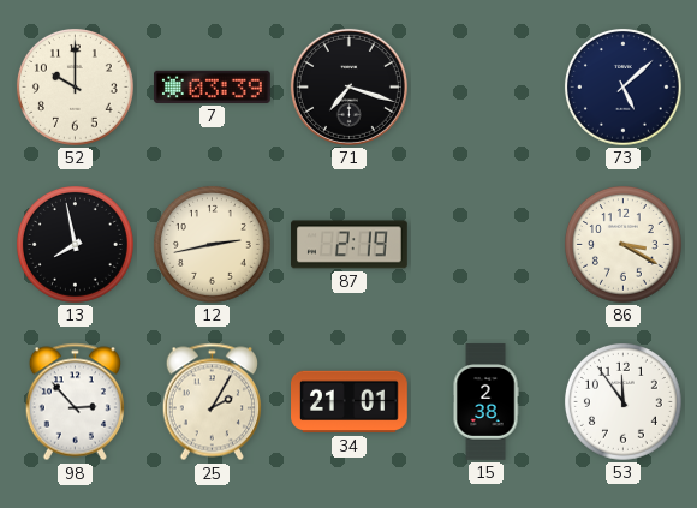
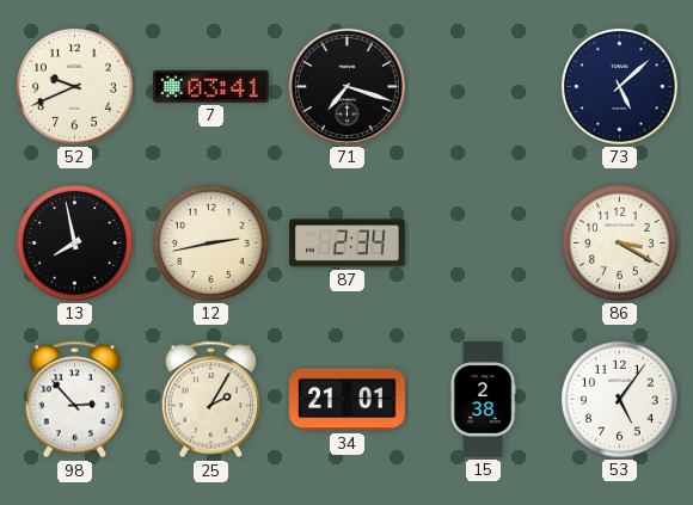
52: 10:00 -> 9:41
7: 03:39 -> 03:41
87: 2:19 -> 2:34
53: 11:54 -> 5:06
